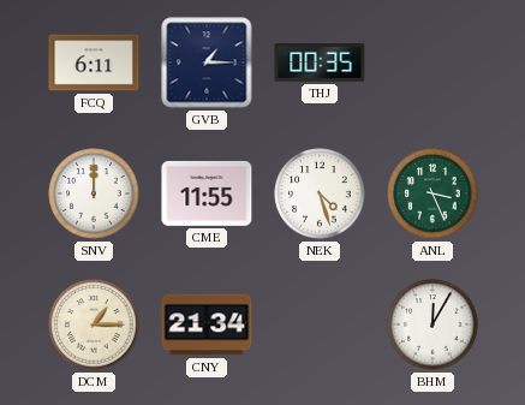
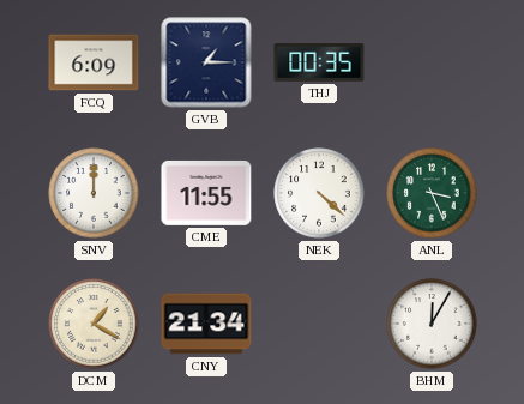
FCQ: 6:11 -> 6:09
NEK: 4:27 -> 4:22
DCM: 1:15 -> 1:20
